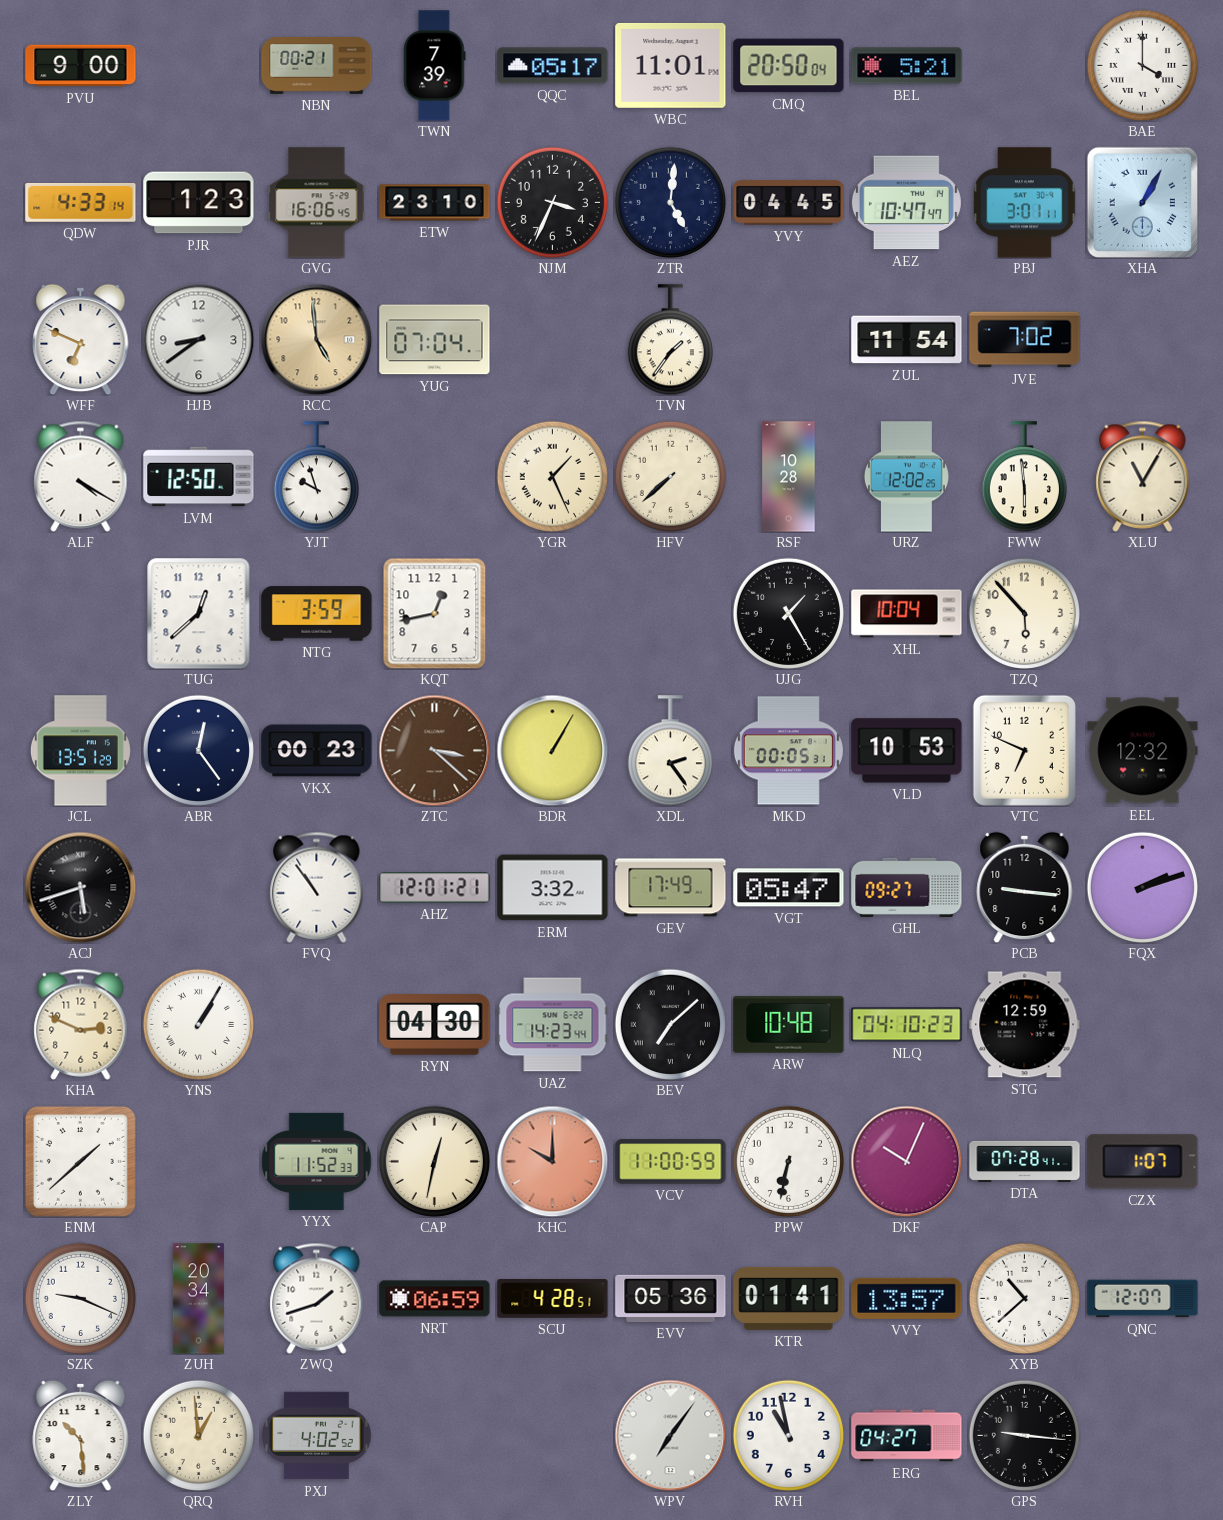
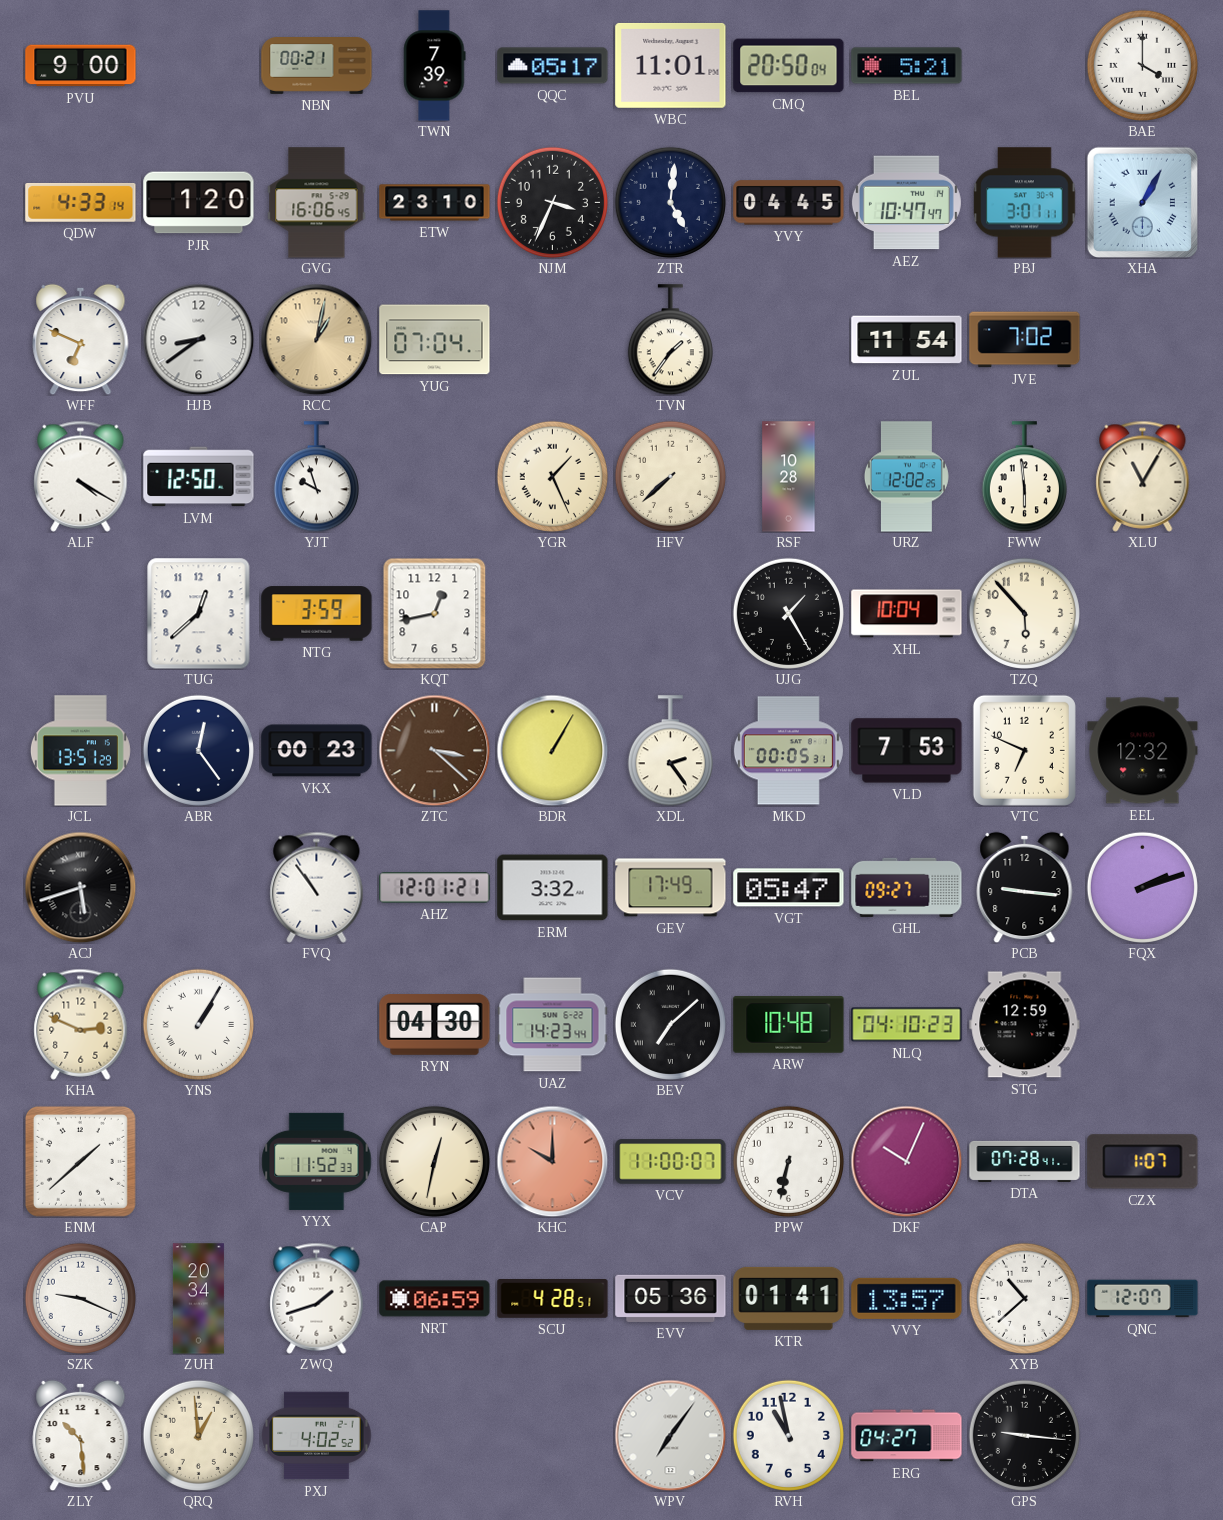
PJR: 1:23 -> 1:20
RCC: 4:59 -> 1:02
VLD: 10:53 -> 7:53
VCV: 11:00:59 -> 11:00:07
